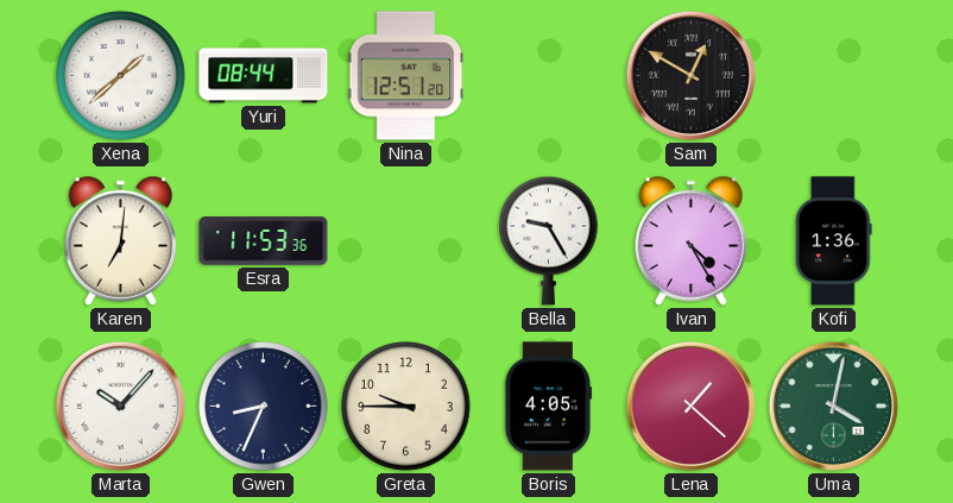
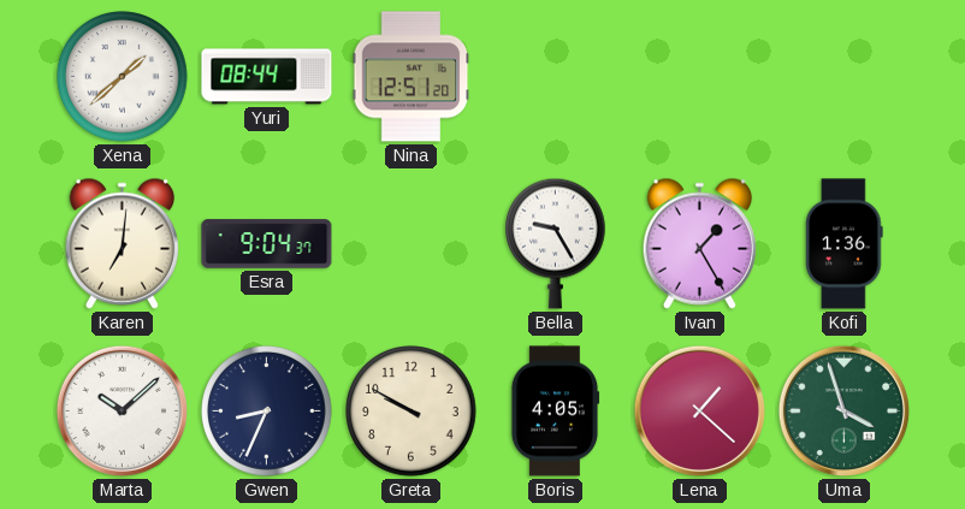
Sam: 12:50 -> none
Esra: 11:53 -> 9:04
Ivan: 4:25 -> 1:25
Marta: 10:07 -> 10:08
Greta: 9:45 -> 9:50
Uma: 4:02 -> 3:57
